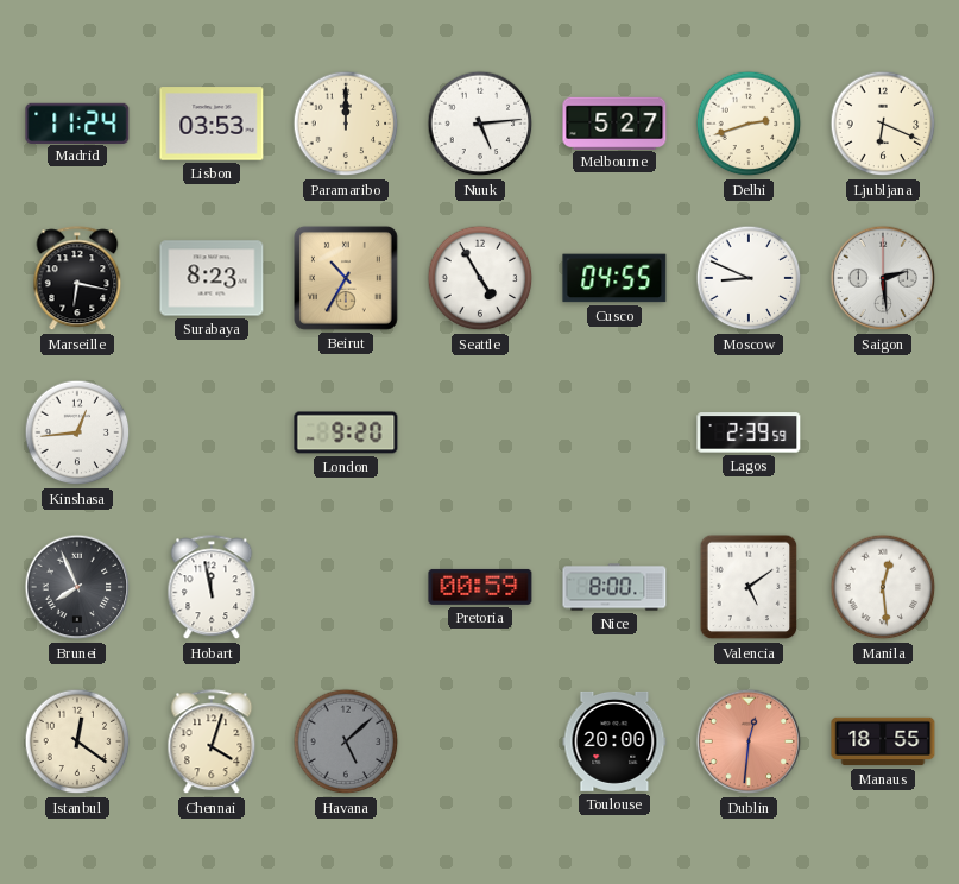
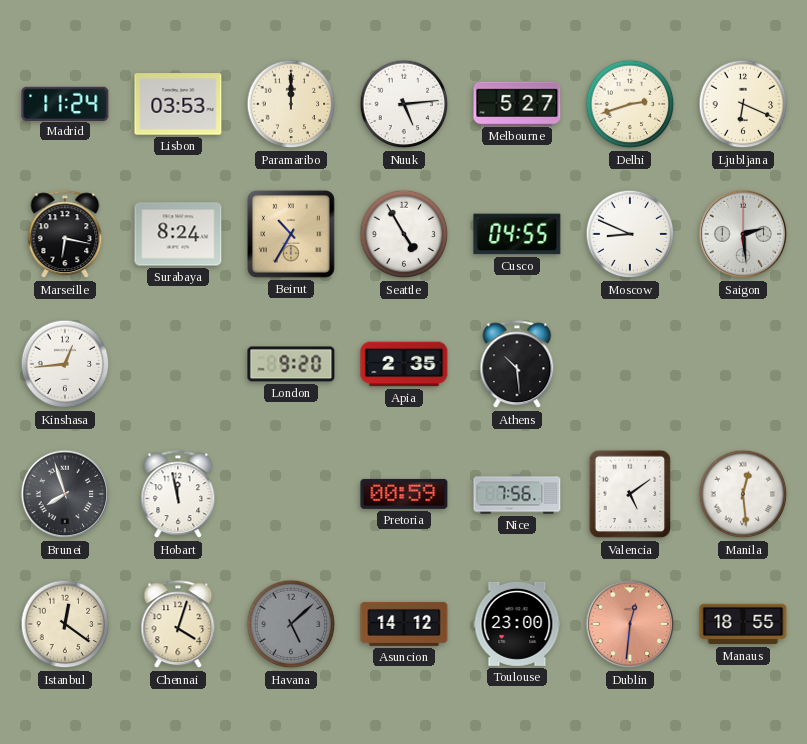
Surabaya: 8:23 -> 8:24
Apia: none -> 2:35
Athens: none -> 10:29
Lagos: 2:39 -> none
Brunei: 7:56 -> 7:57
Nice: 8:00 -> 7:56
Asuncion: none -> 14:12
Toulouse: 20:00 -> 23:00
